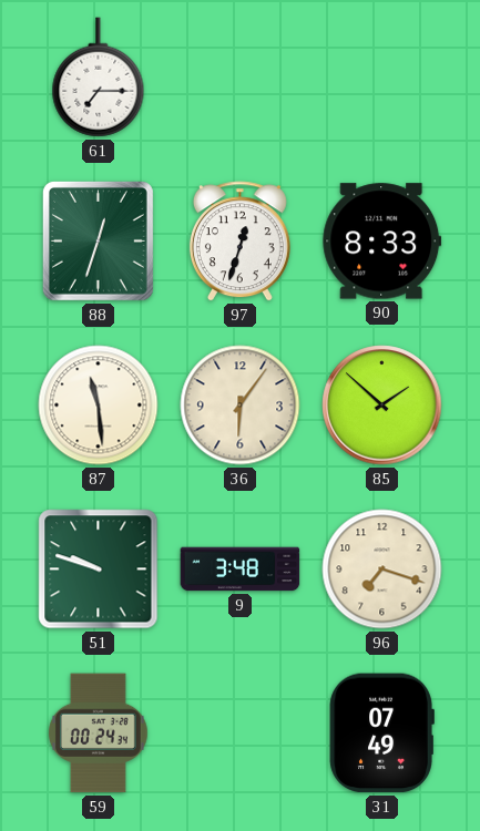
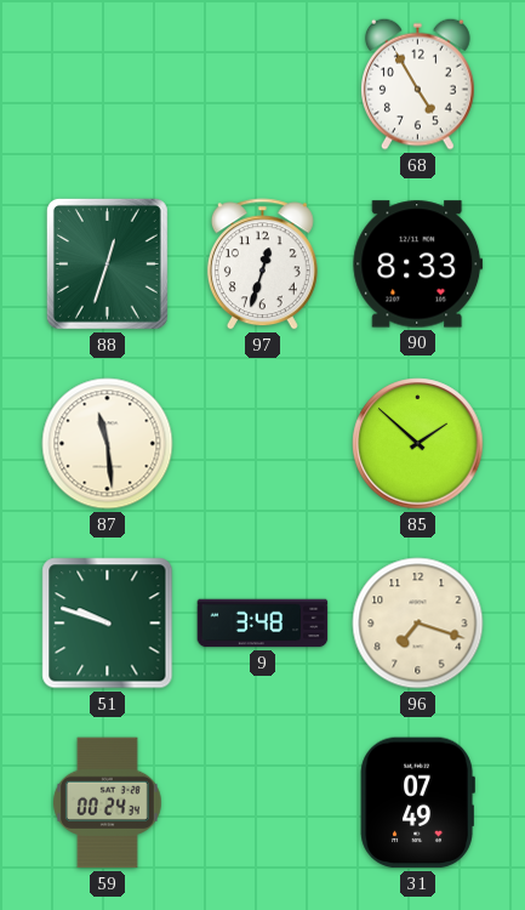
61: 7:15 -> none
68: none -> 4:55
36: 6:06 -> none
